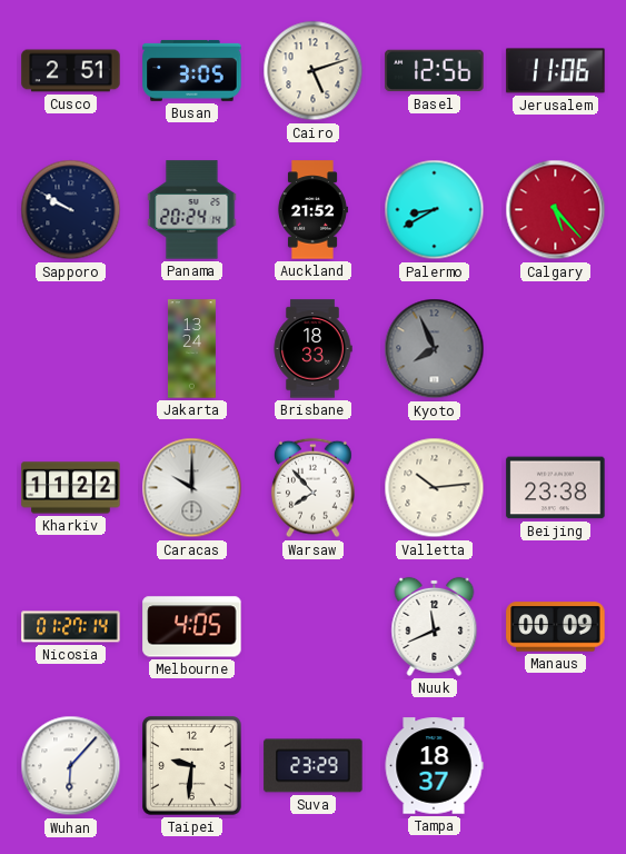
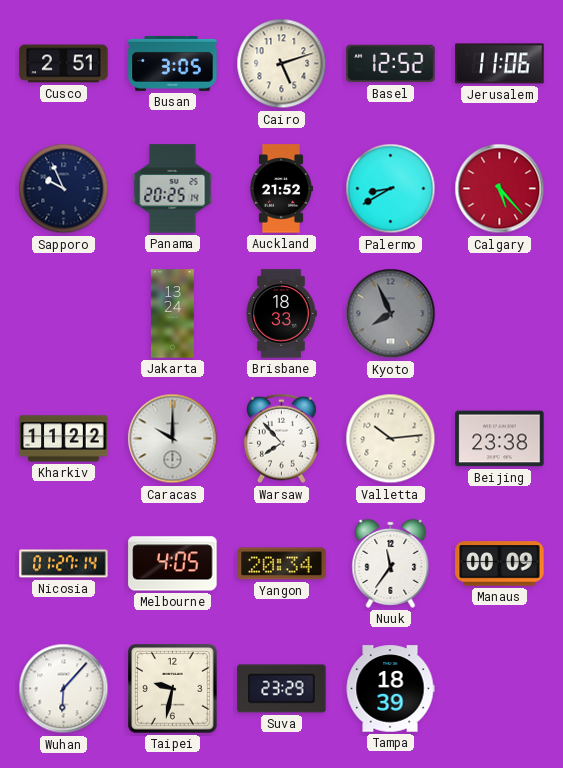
Basel: 12:56 -> 12:52
Sapporo: 9:50 -> 9:56
Panama: 20:24 -> 20:25
Yangon: none -> 20:34
Nuuk: 11:41 -> 11:36
Taipei: 9:31 -> 9:32
Tampa: 18:37 -> 18:39
